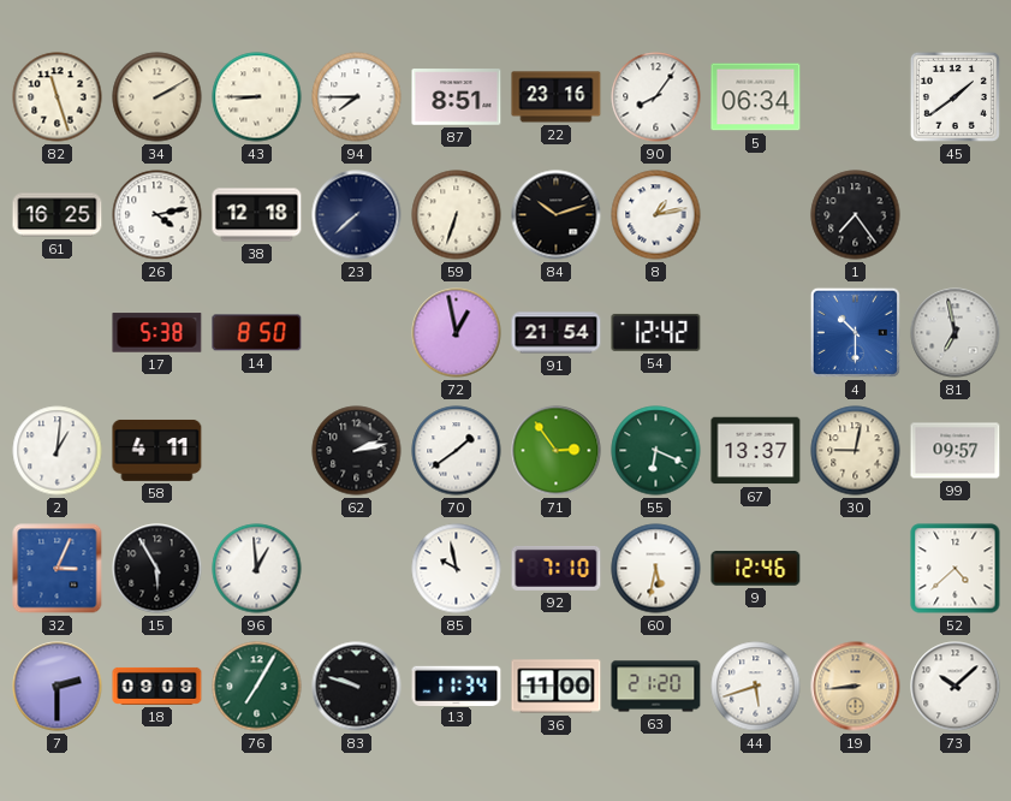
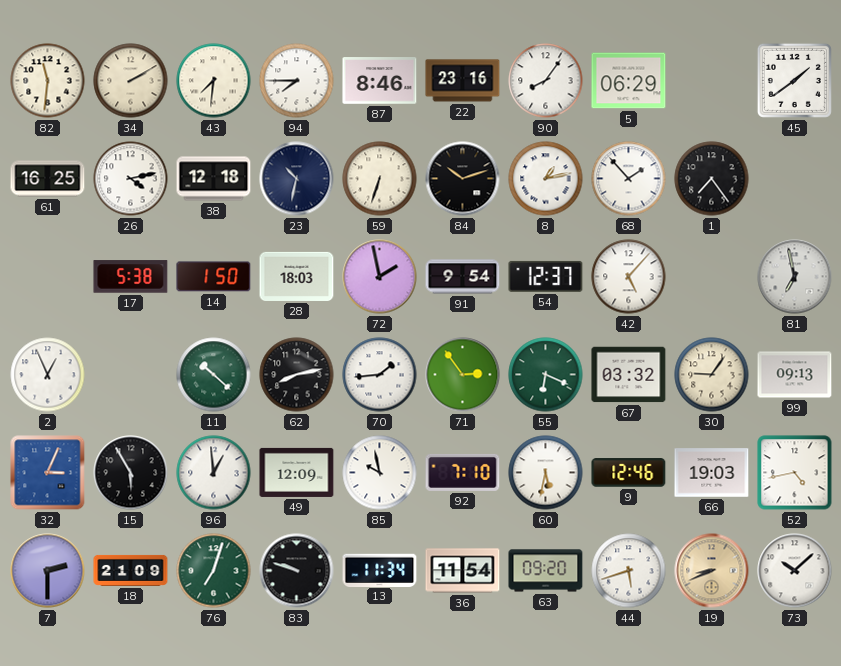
82: 11:27 -> 11:31
43: 8:45 -> 7:31
87: 8:51 -> 8:46
5: 06:34 -> 06:29
23: 7:38 -> 10:32
68: none -> 1:53
14: 8:50 -> 1:50
28: none -> 18:03
72: 12:58 -> 1:58
91: 21:54 -> 9:54
54: 12:42 -> 12:37
42: none -> 5:07
4: 10:30 -> none
2: 1:01 -> 12:56
58: 4:11 -> none
11: none -> 10:22
62: 2:13 -> 8:13
70: 1:39 -> 1:44
67: 13:37 -> 03:32
30: 9:02 -> 9:06
99: 09:57 -> 09:13
49: none -> 12:09
66: none -> 19:03
52: 4:38 -> 4:43
18: 09:09 -> 21:09
76: 7:05 -> 7:03
36: 11:00 -> 11:54
63: 21:20 -> 09:20
19: 8:44 -> 8:41
